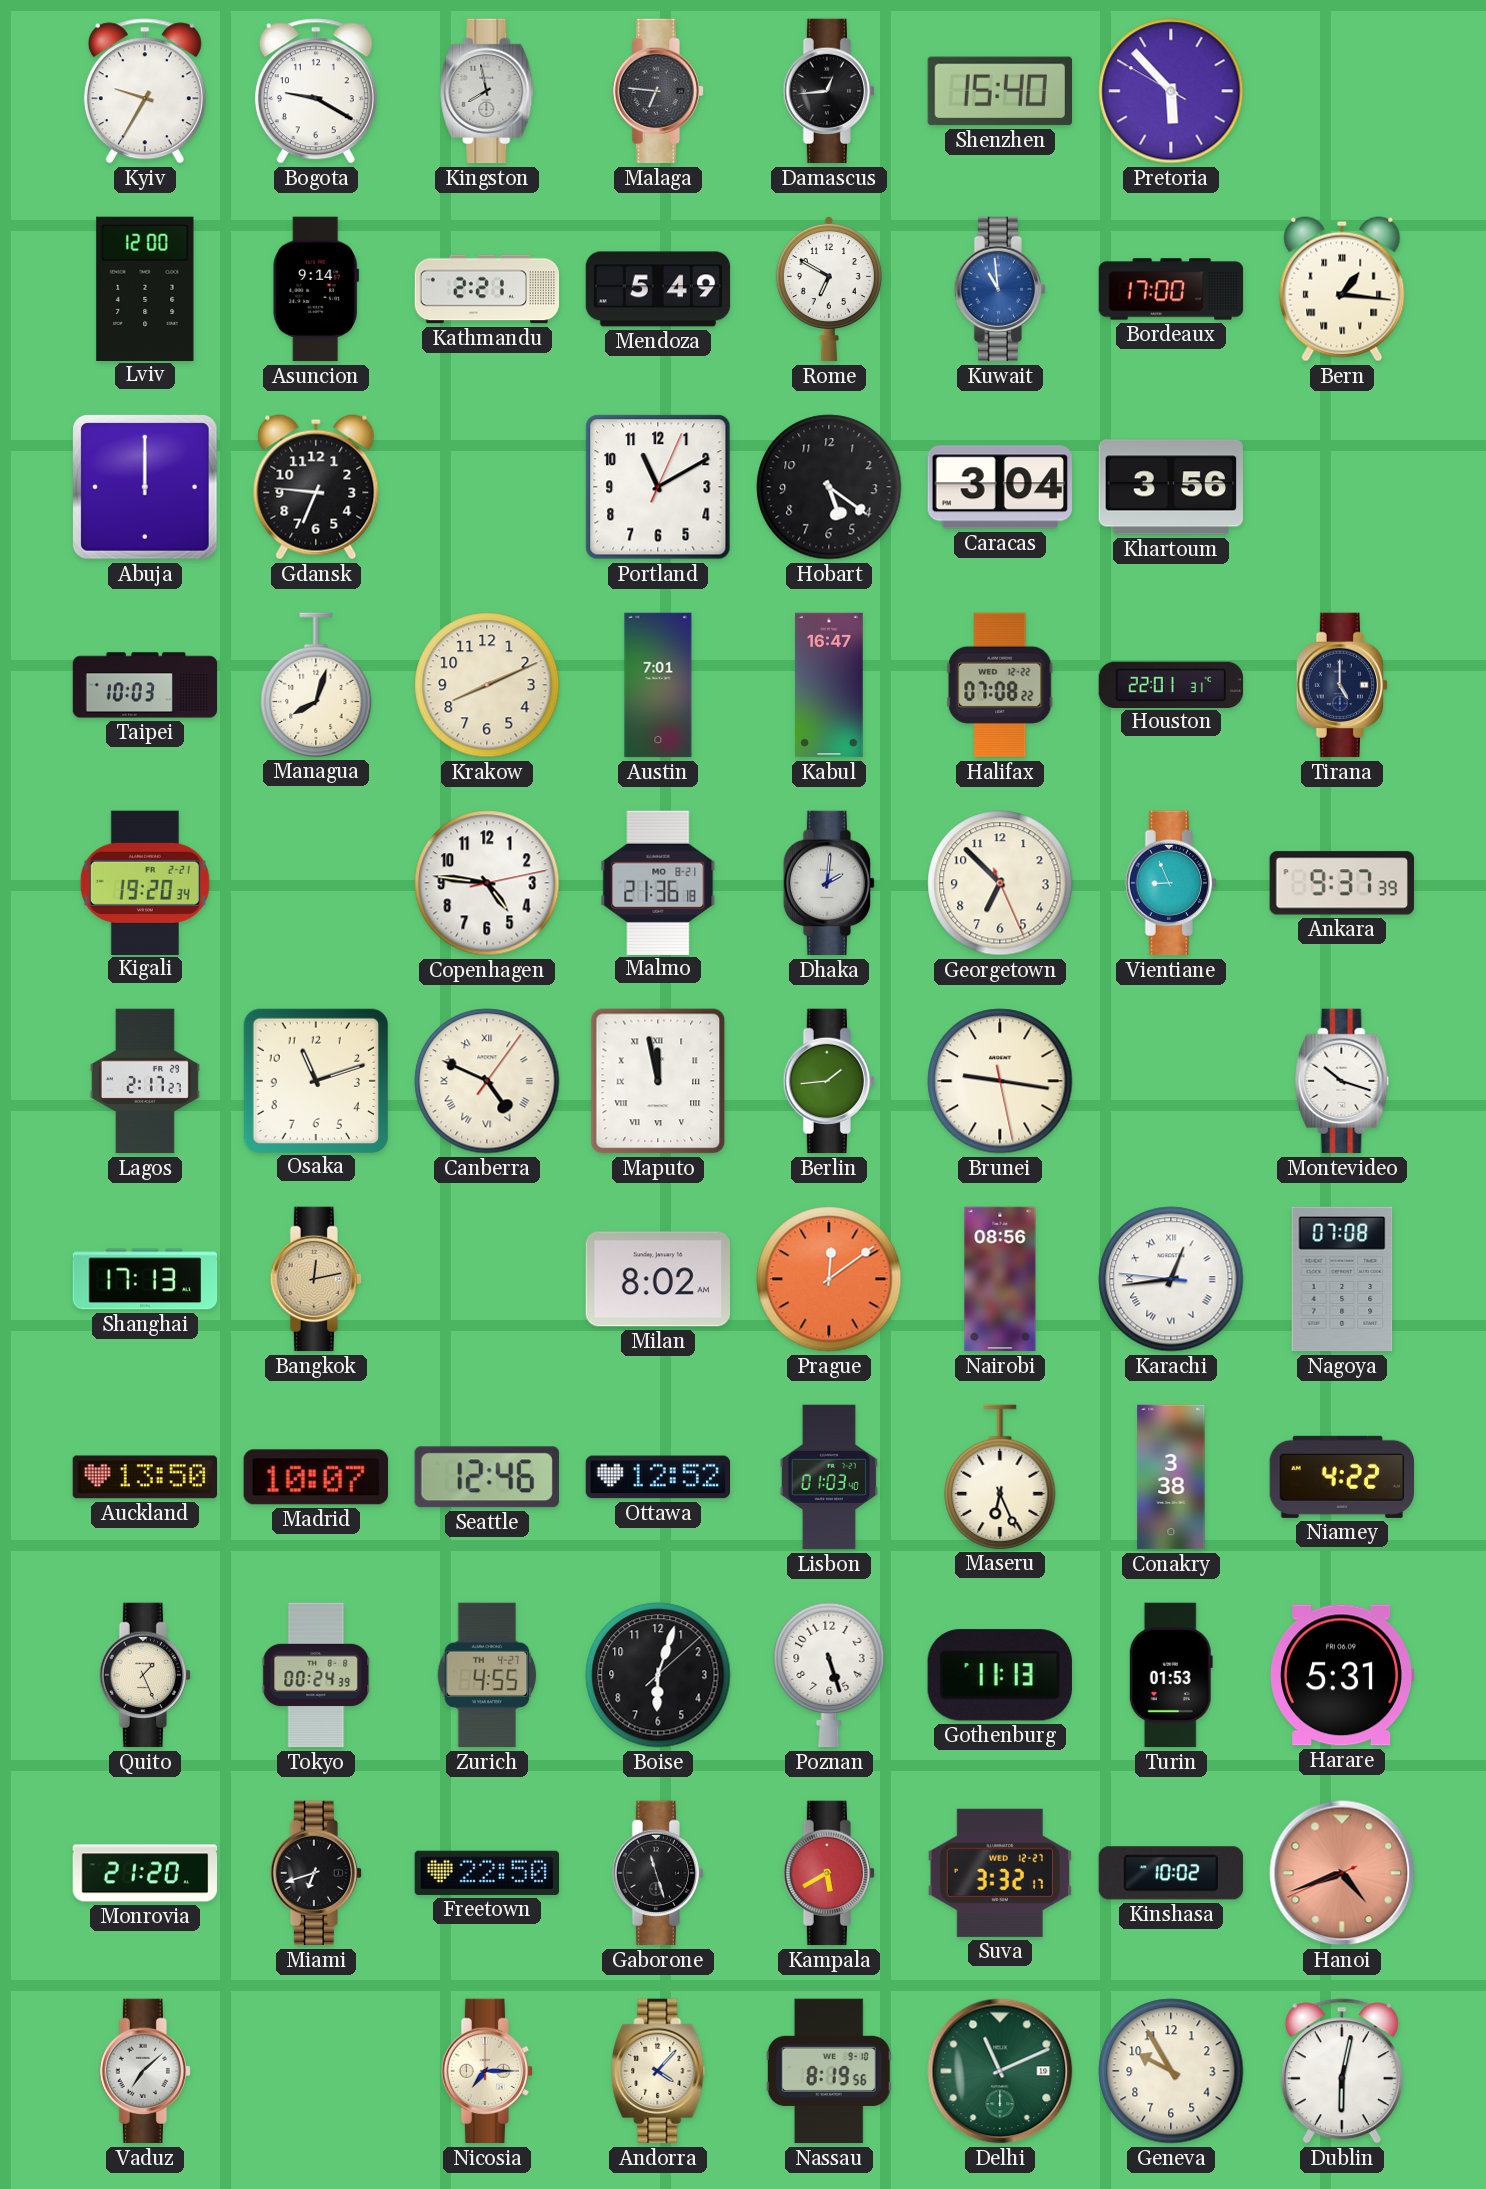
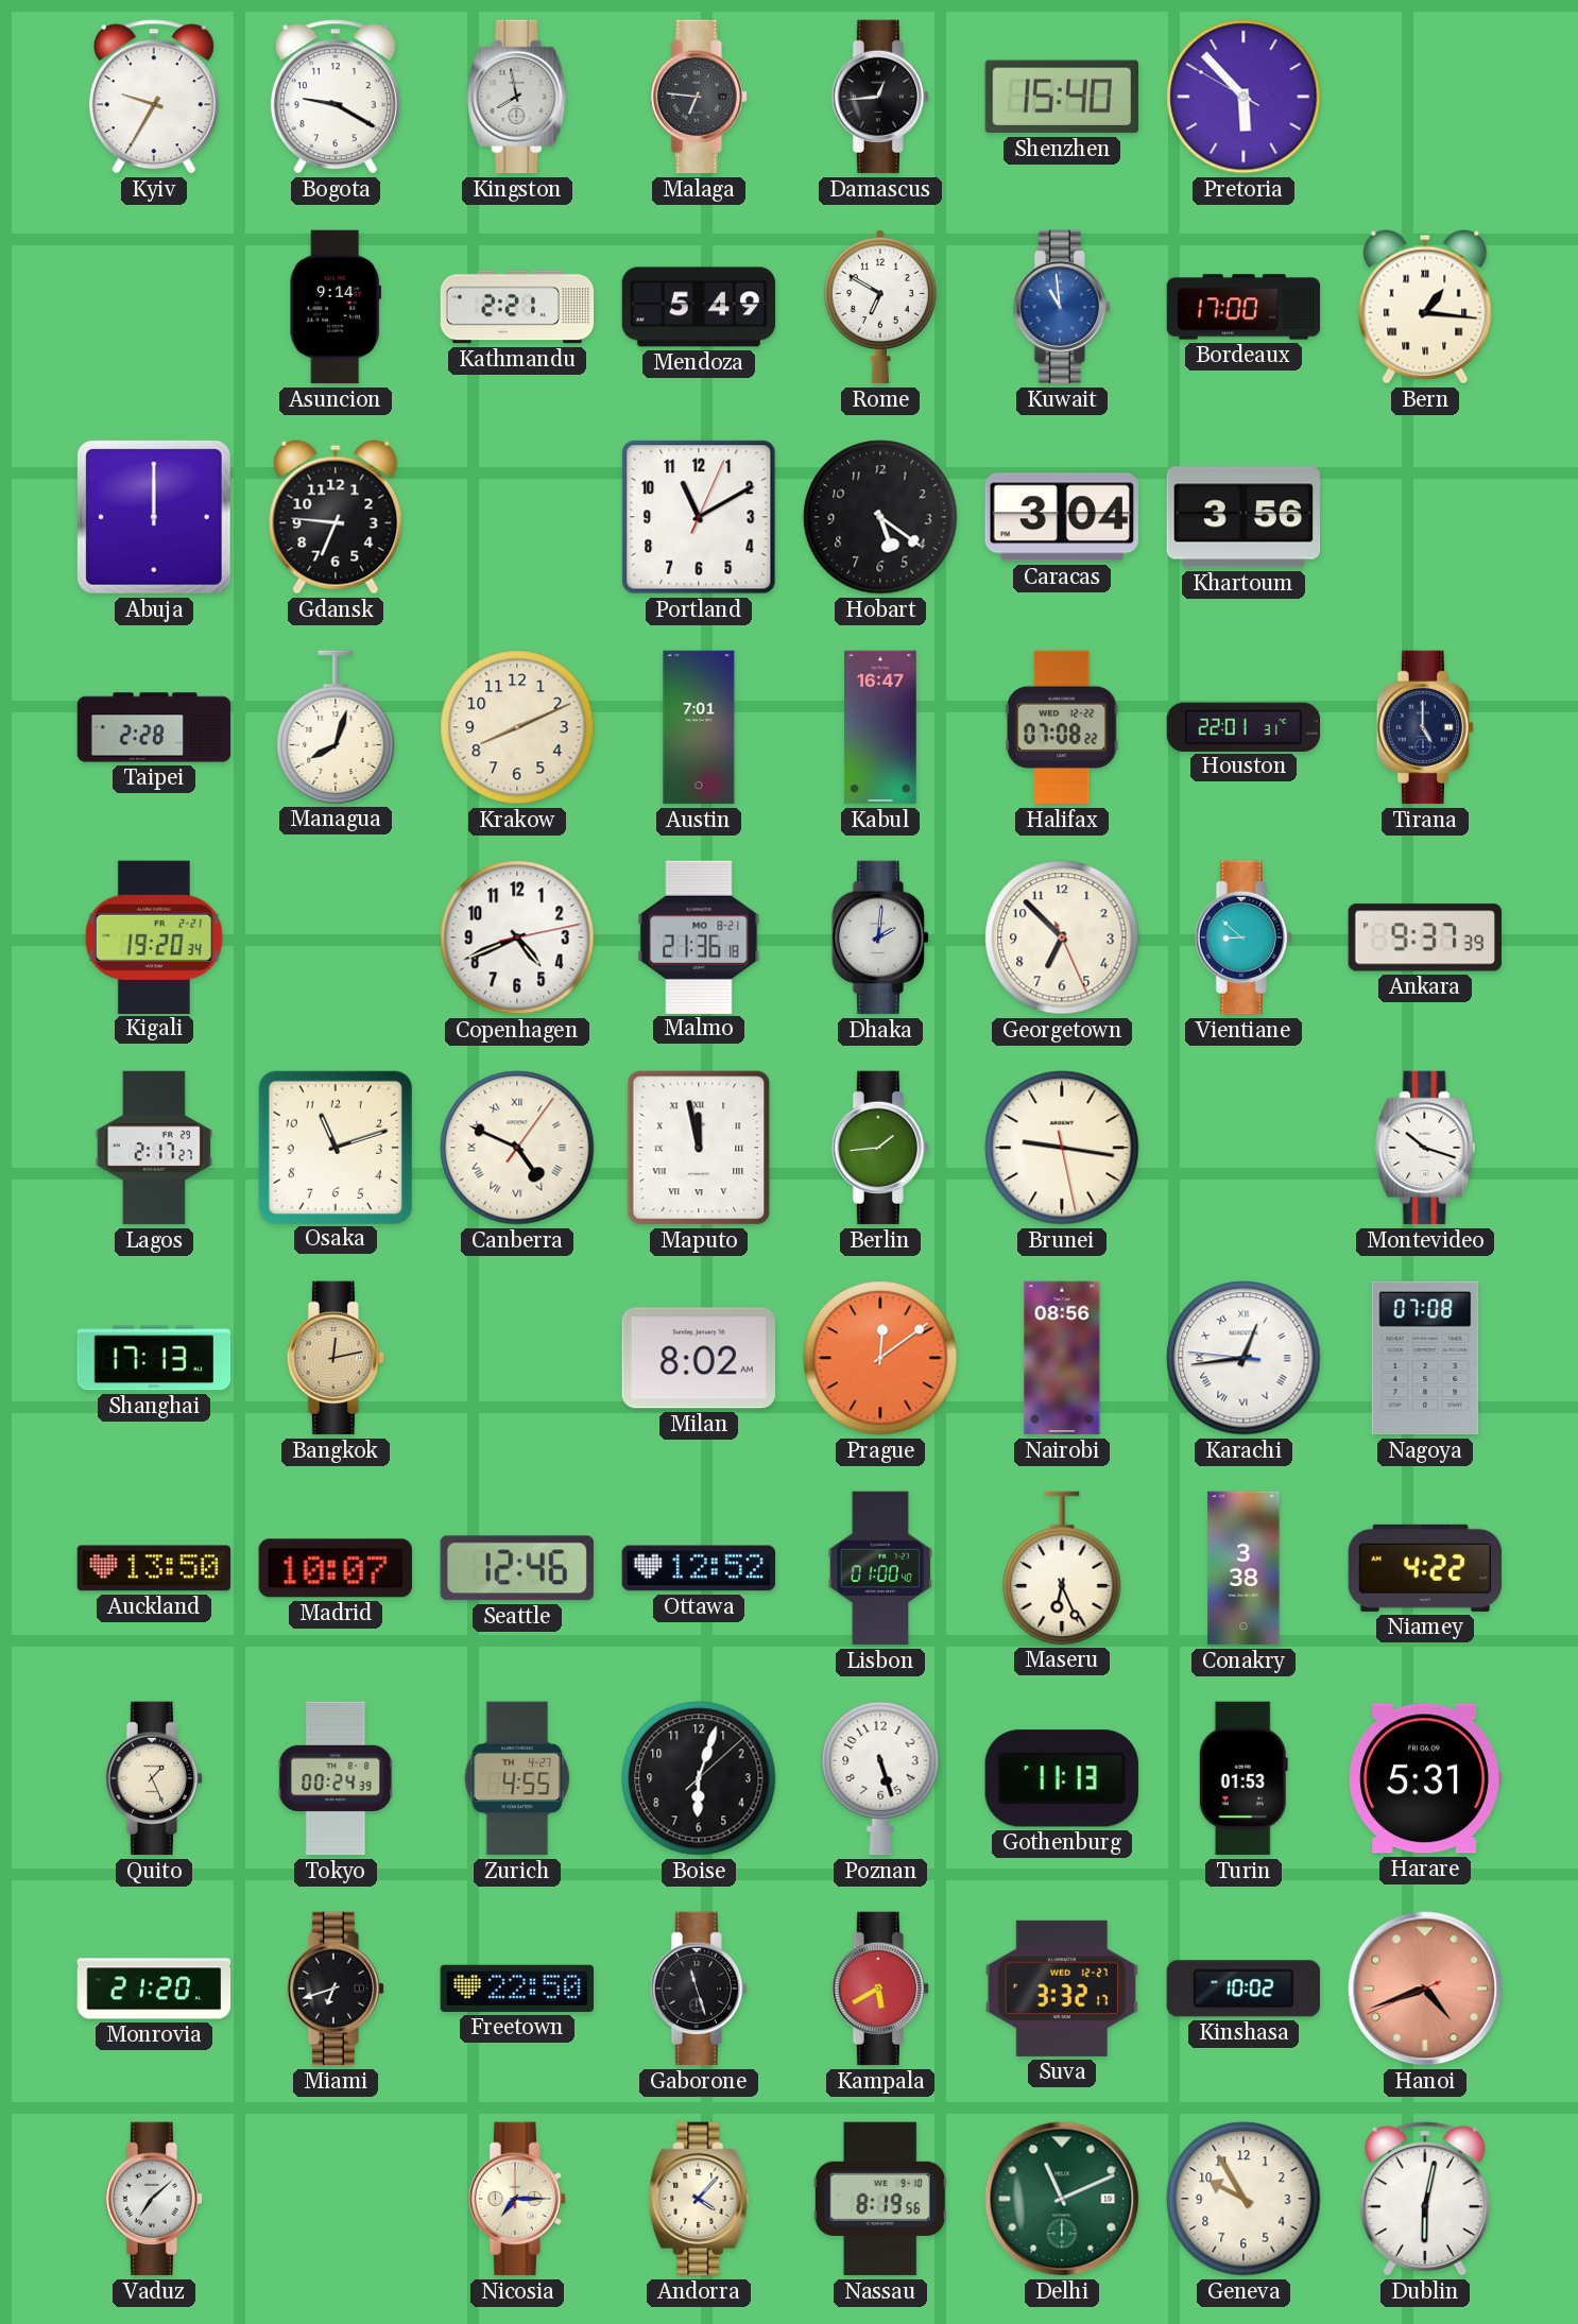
Lviv: 12:00 -> none
Taipei: 10:03 -> 2:28
Copenhagen: 4:46 -> 4:41
Vientiane: 8:56 -> 8:52
Lisbon: 01:03 -> 01:00
